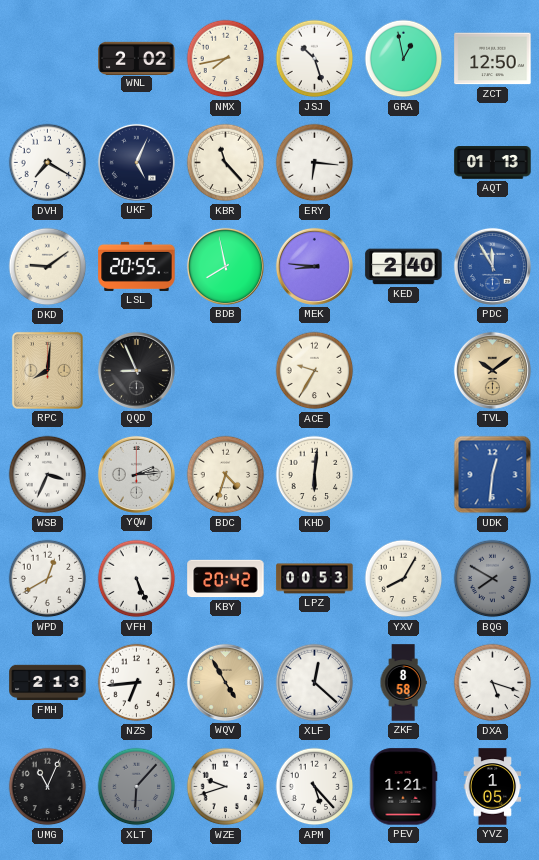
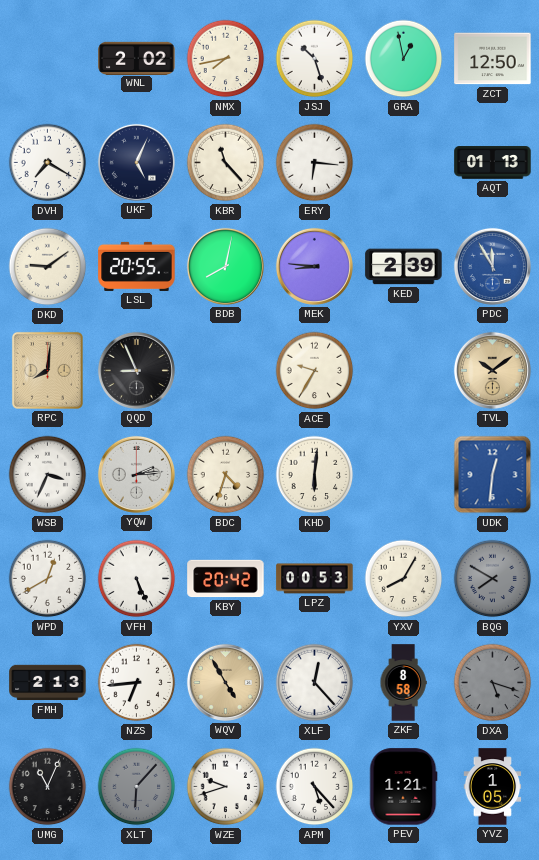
BDB: 7:58 -> 8:02
KED: 2:40 -> 2:39
XLF: 12:22 -> 12:23
DXA dial: white -> grey
